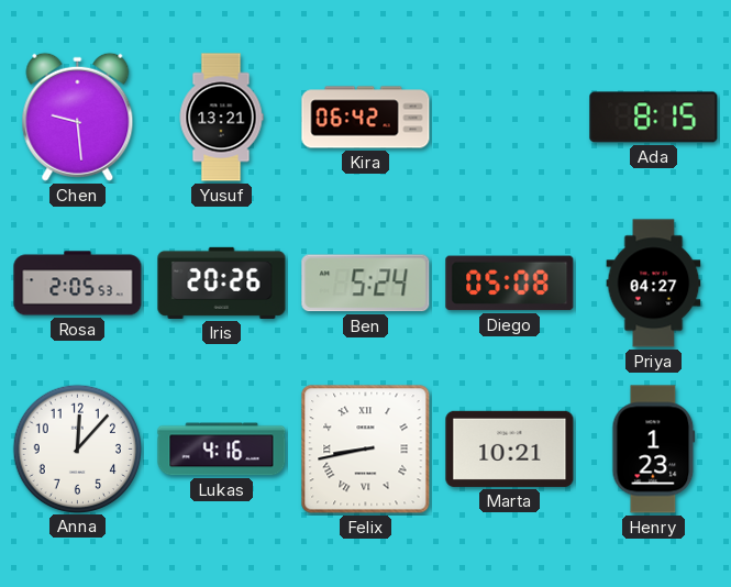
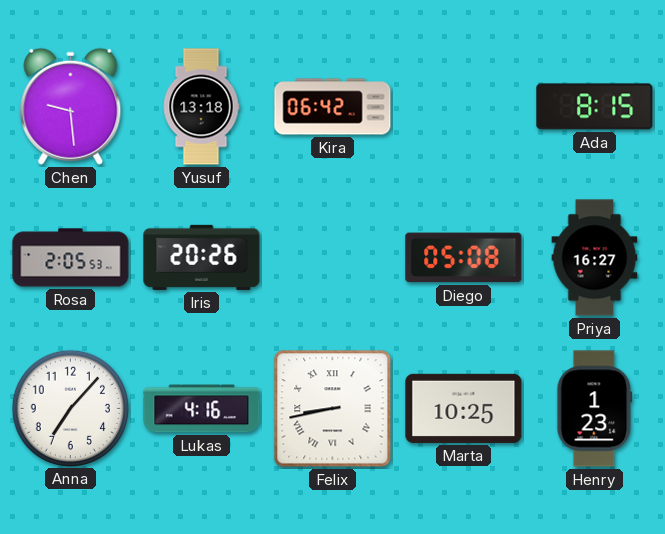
Yusuf: 13:21 -> 13:18
Ben: 5:24 -> none
Priya: 04:27 -> 16:27
Anna: 12:07 -> 7:07
Marta: 10:21 -> 10:25
